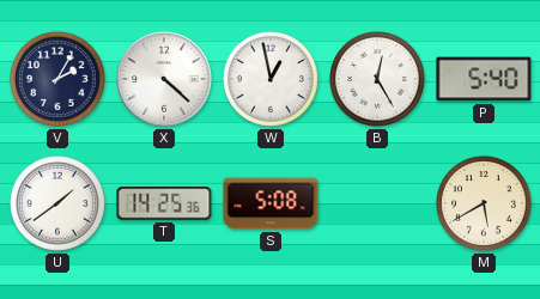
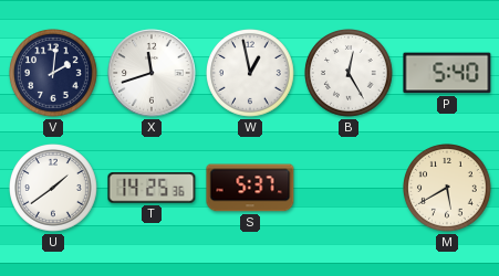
V: 2:05 -> 2:01
X: 4:22 -> 11:42
S: 5:08 -> 5:37
